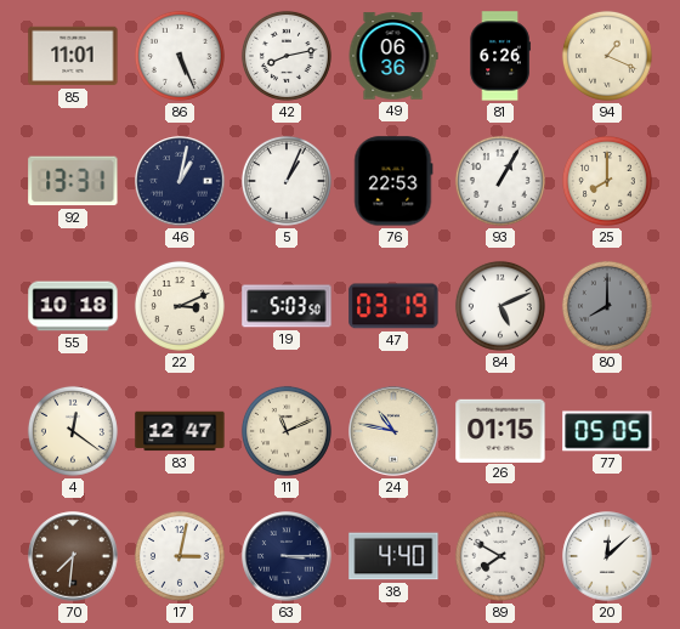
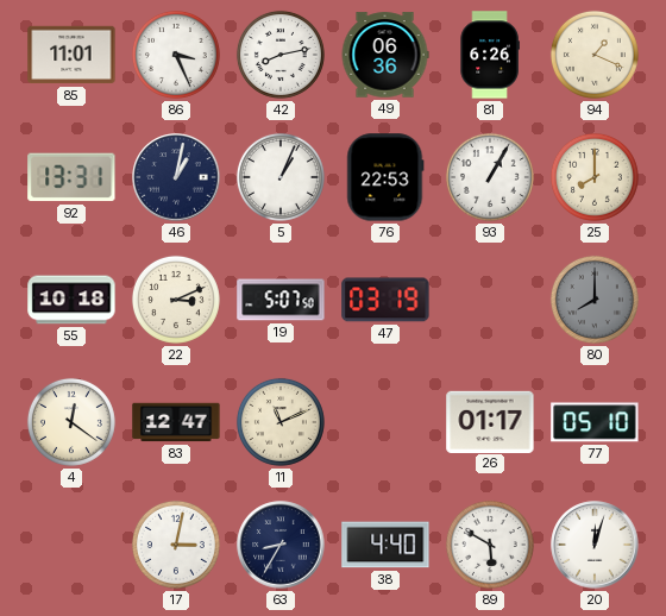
86: 5:26 -> 3:26
19: 5:03 -> 5:07
84: 5:11 -> none
24: 10:47 -> none
26: 01:15 -> 01:17
77: 05:05 -> 05:10
70: 7:31 -> none
63: 3:15 -> 8:35
89: 7:50 -> 5:50
20: 12:08 -> 12:03
